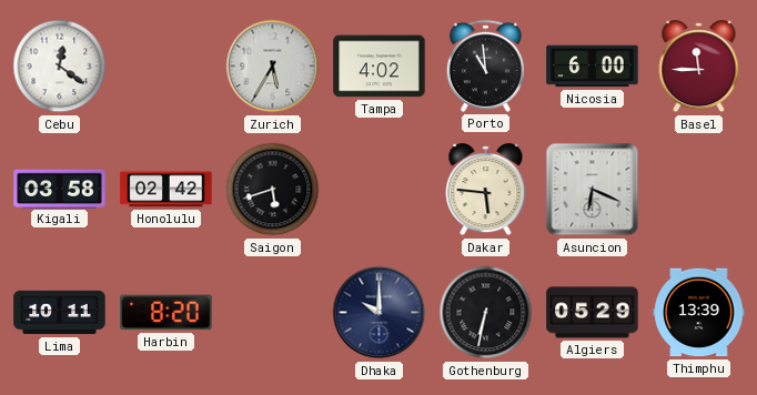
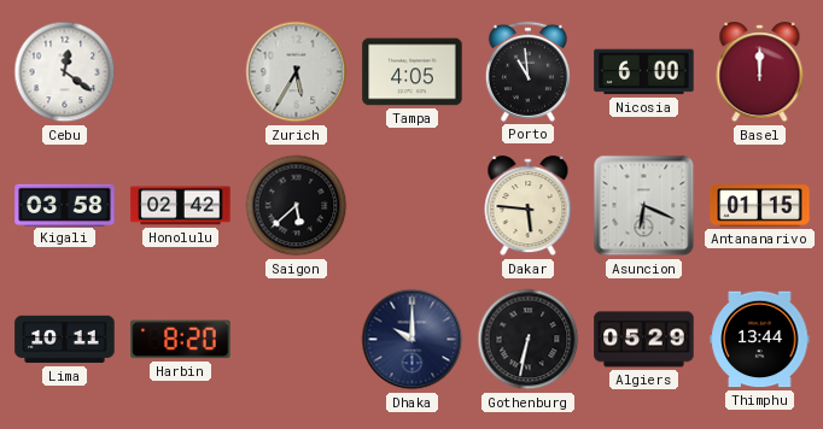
Tampa: 4:02 -> 4:05
Basel: 11:45 -> 12:00
Saigon: 5:42 -> 5:38
Antananarivo: none -> 01:15
Thimphu: 13:39 -> 13:44
